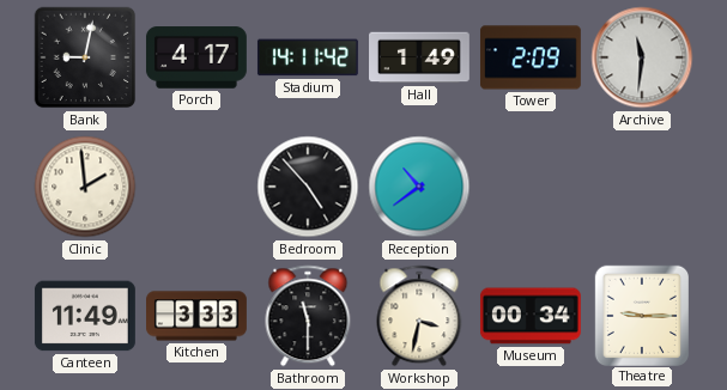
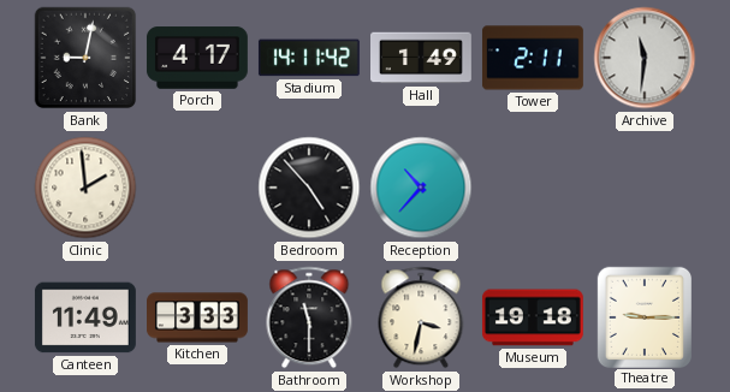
Tower: 2:09 -> 2:11
Reception: 10:39 -> 10:37
Museum: 00:34 -> 19:18
